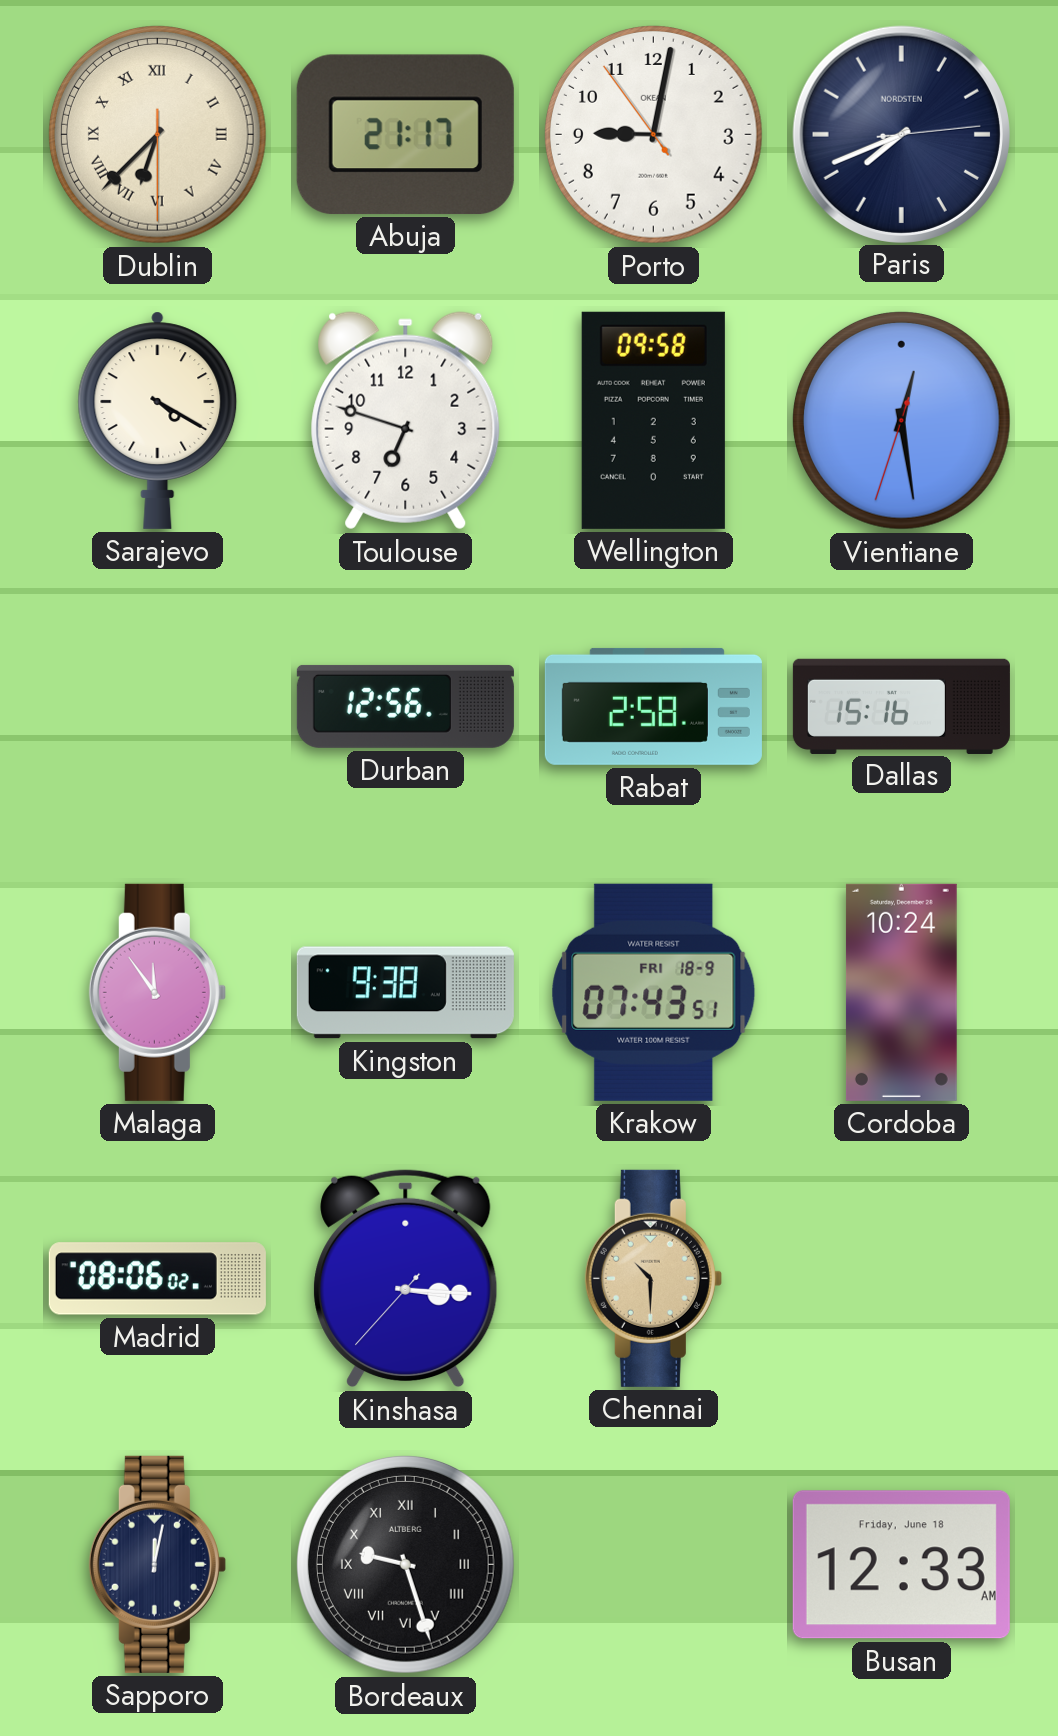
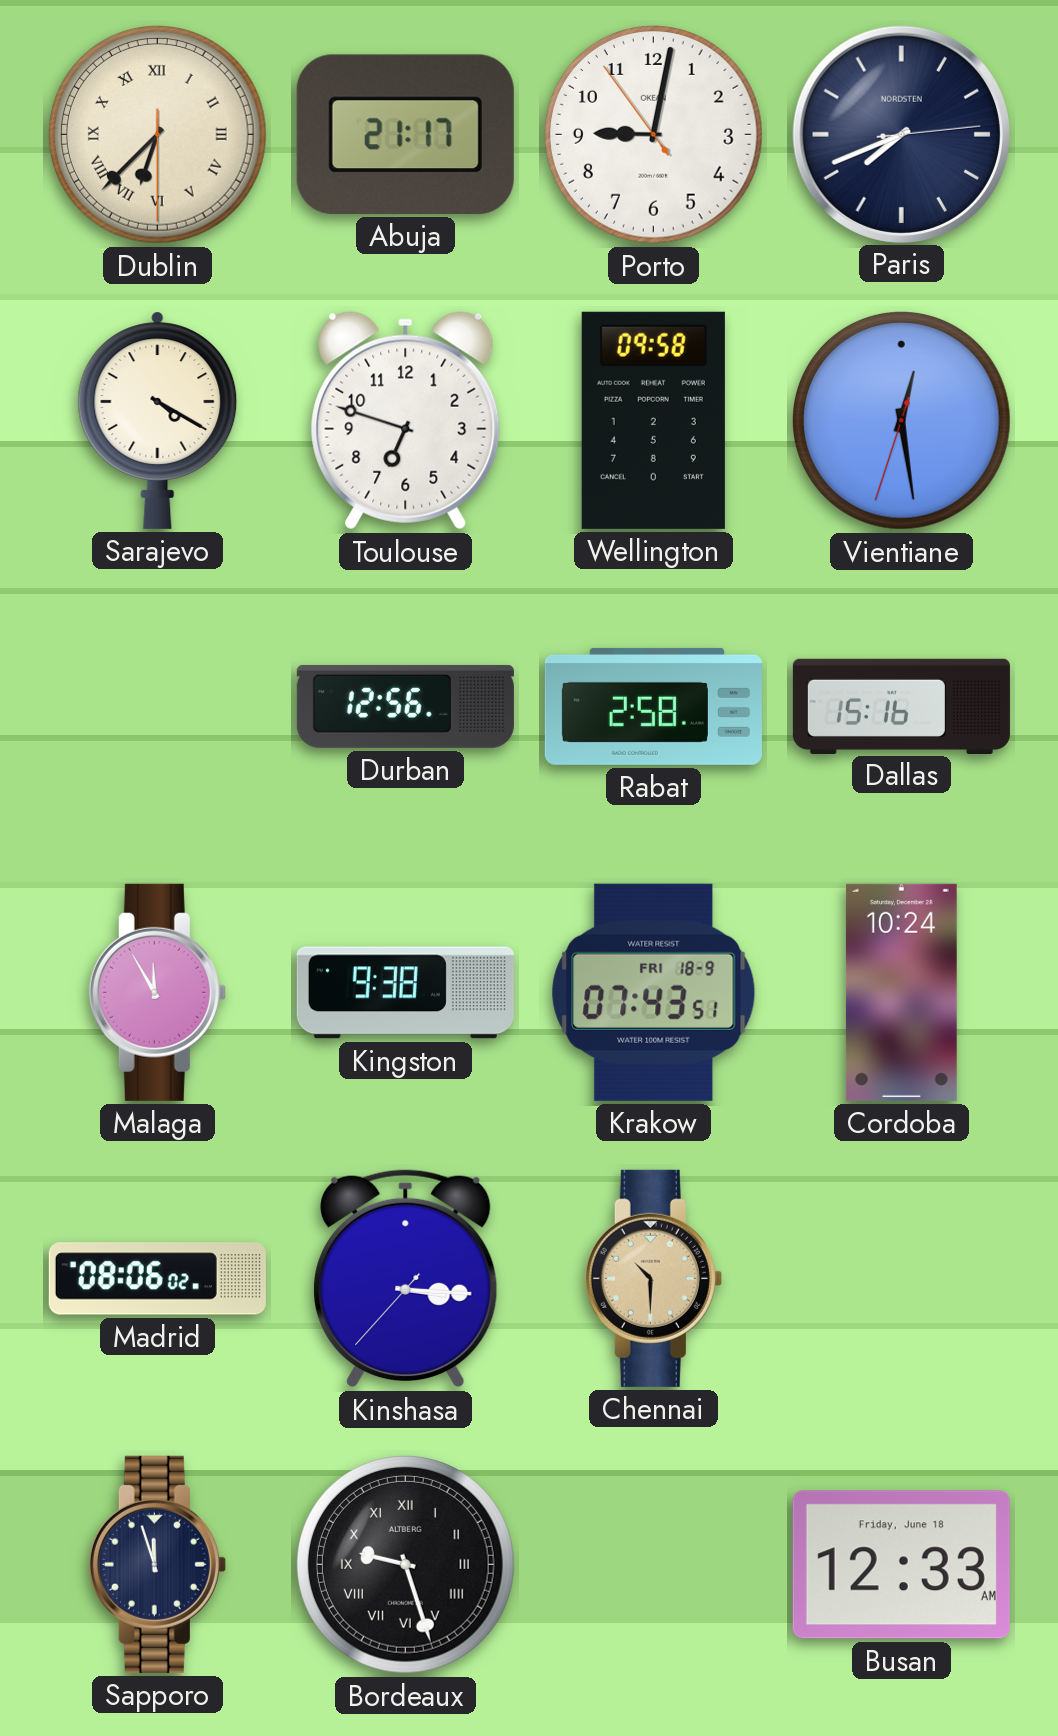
Malaga: 11:54 -> 11:55
Sapporo: 12:02 -> 11:57
